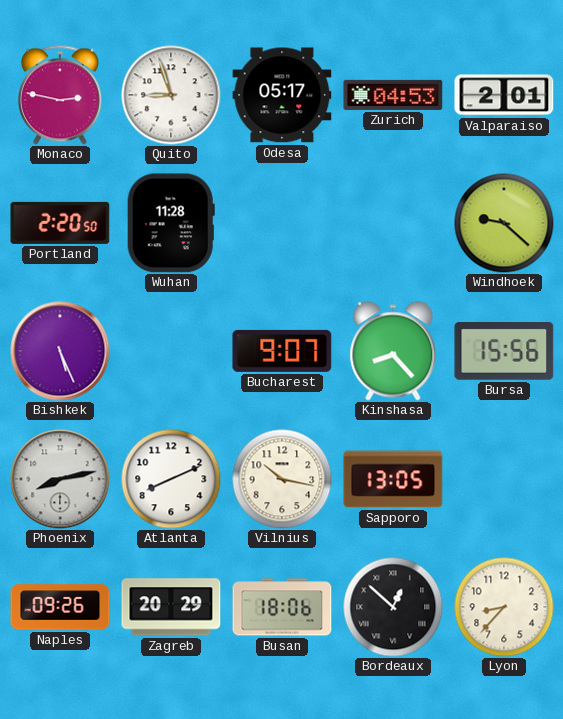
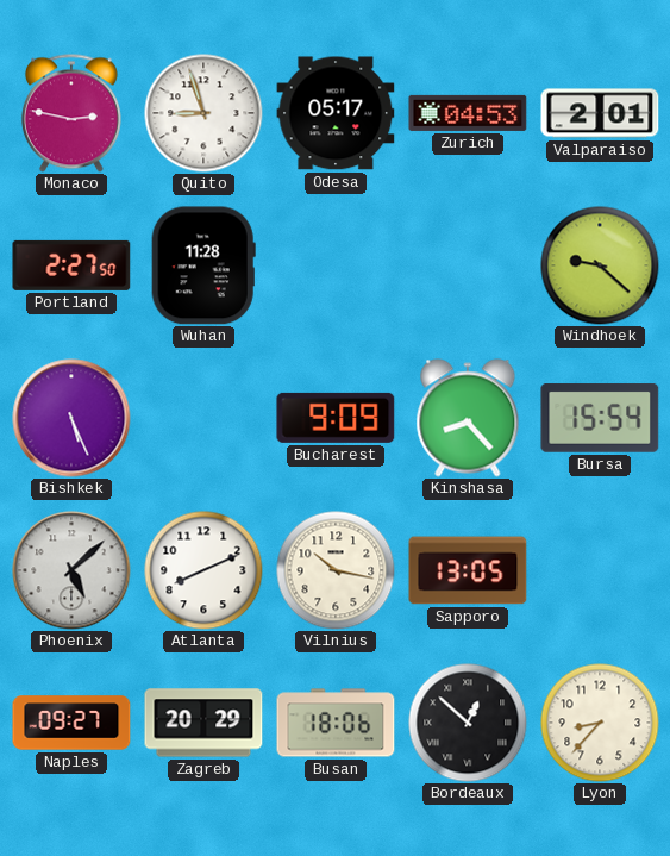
Portland: 2:20 -> 2:27
Bucharest: 9:07 -> 9:09
Bursa: 15:56 -> 15:54
Phoenix: 8:13 -> 5:08
Naples: 09:26 -> 09:27
